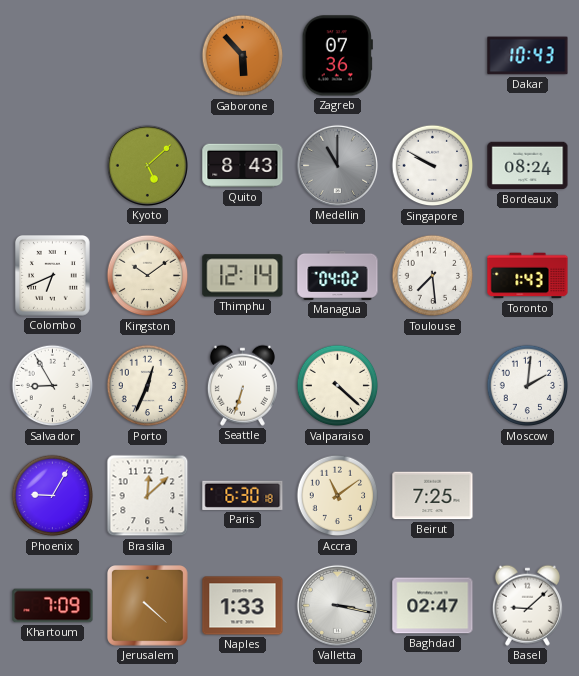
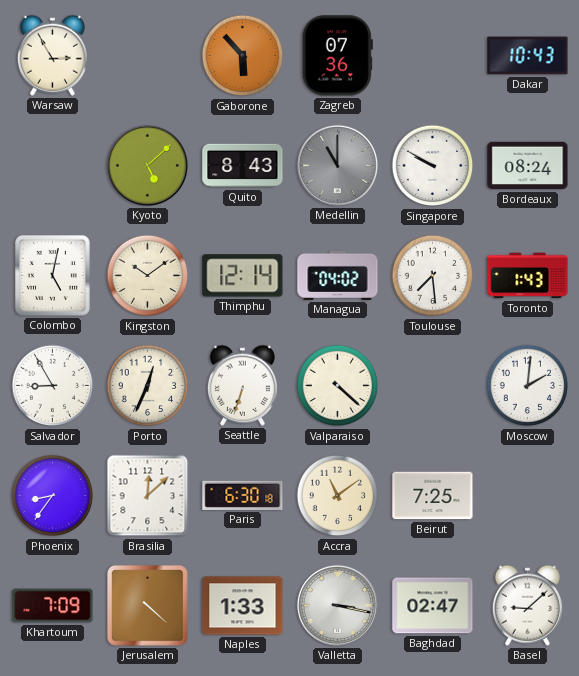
Warsaw: none -> 2:55
Colombo: 6:41 -> 5:02
Phoenix: 9:05 -> 8:36
